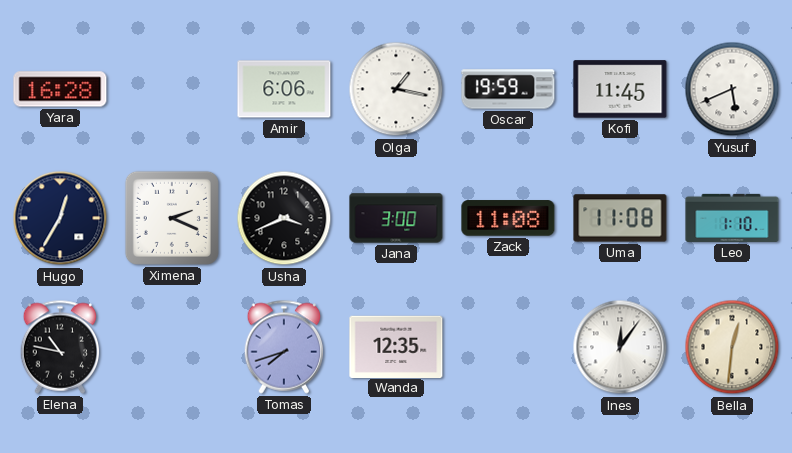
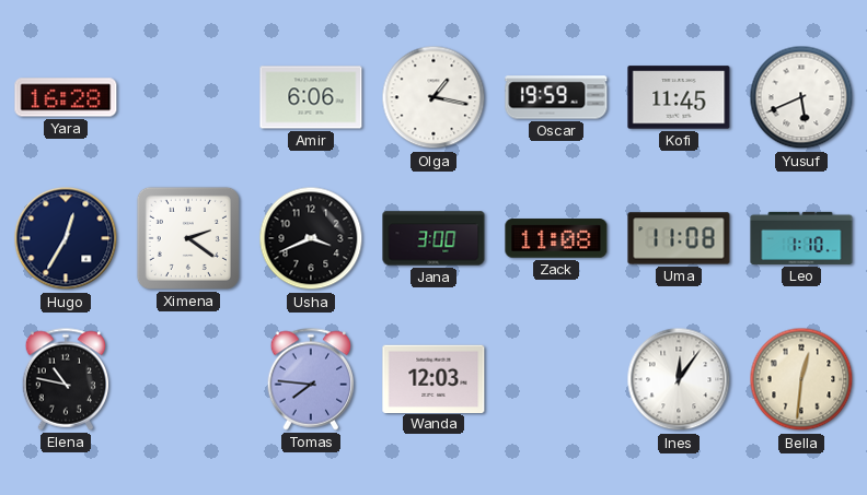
Ximena: 2:19 -> 2:21
Tomas: 7:42 -> 7:46
Wanda: 12:35 -> 12:03
